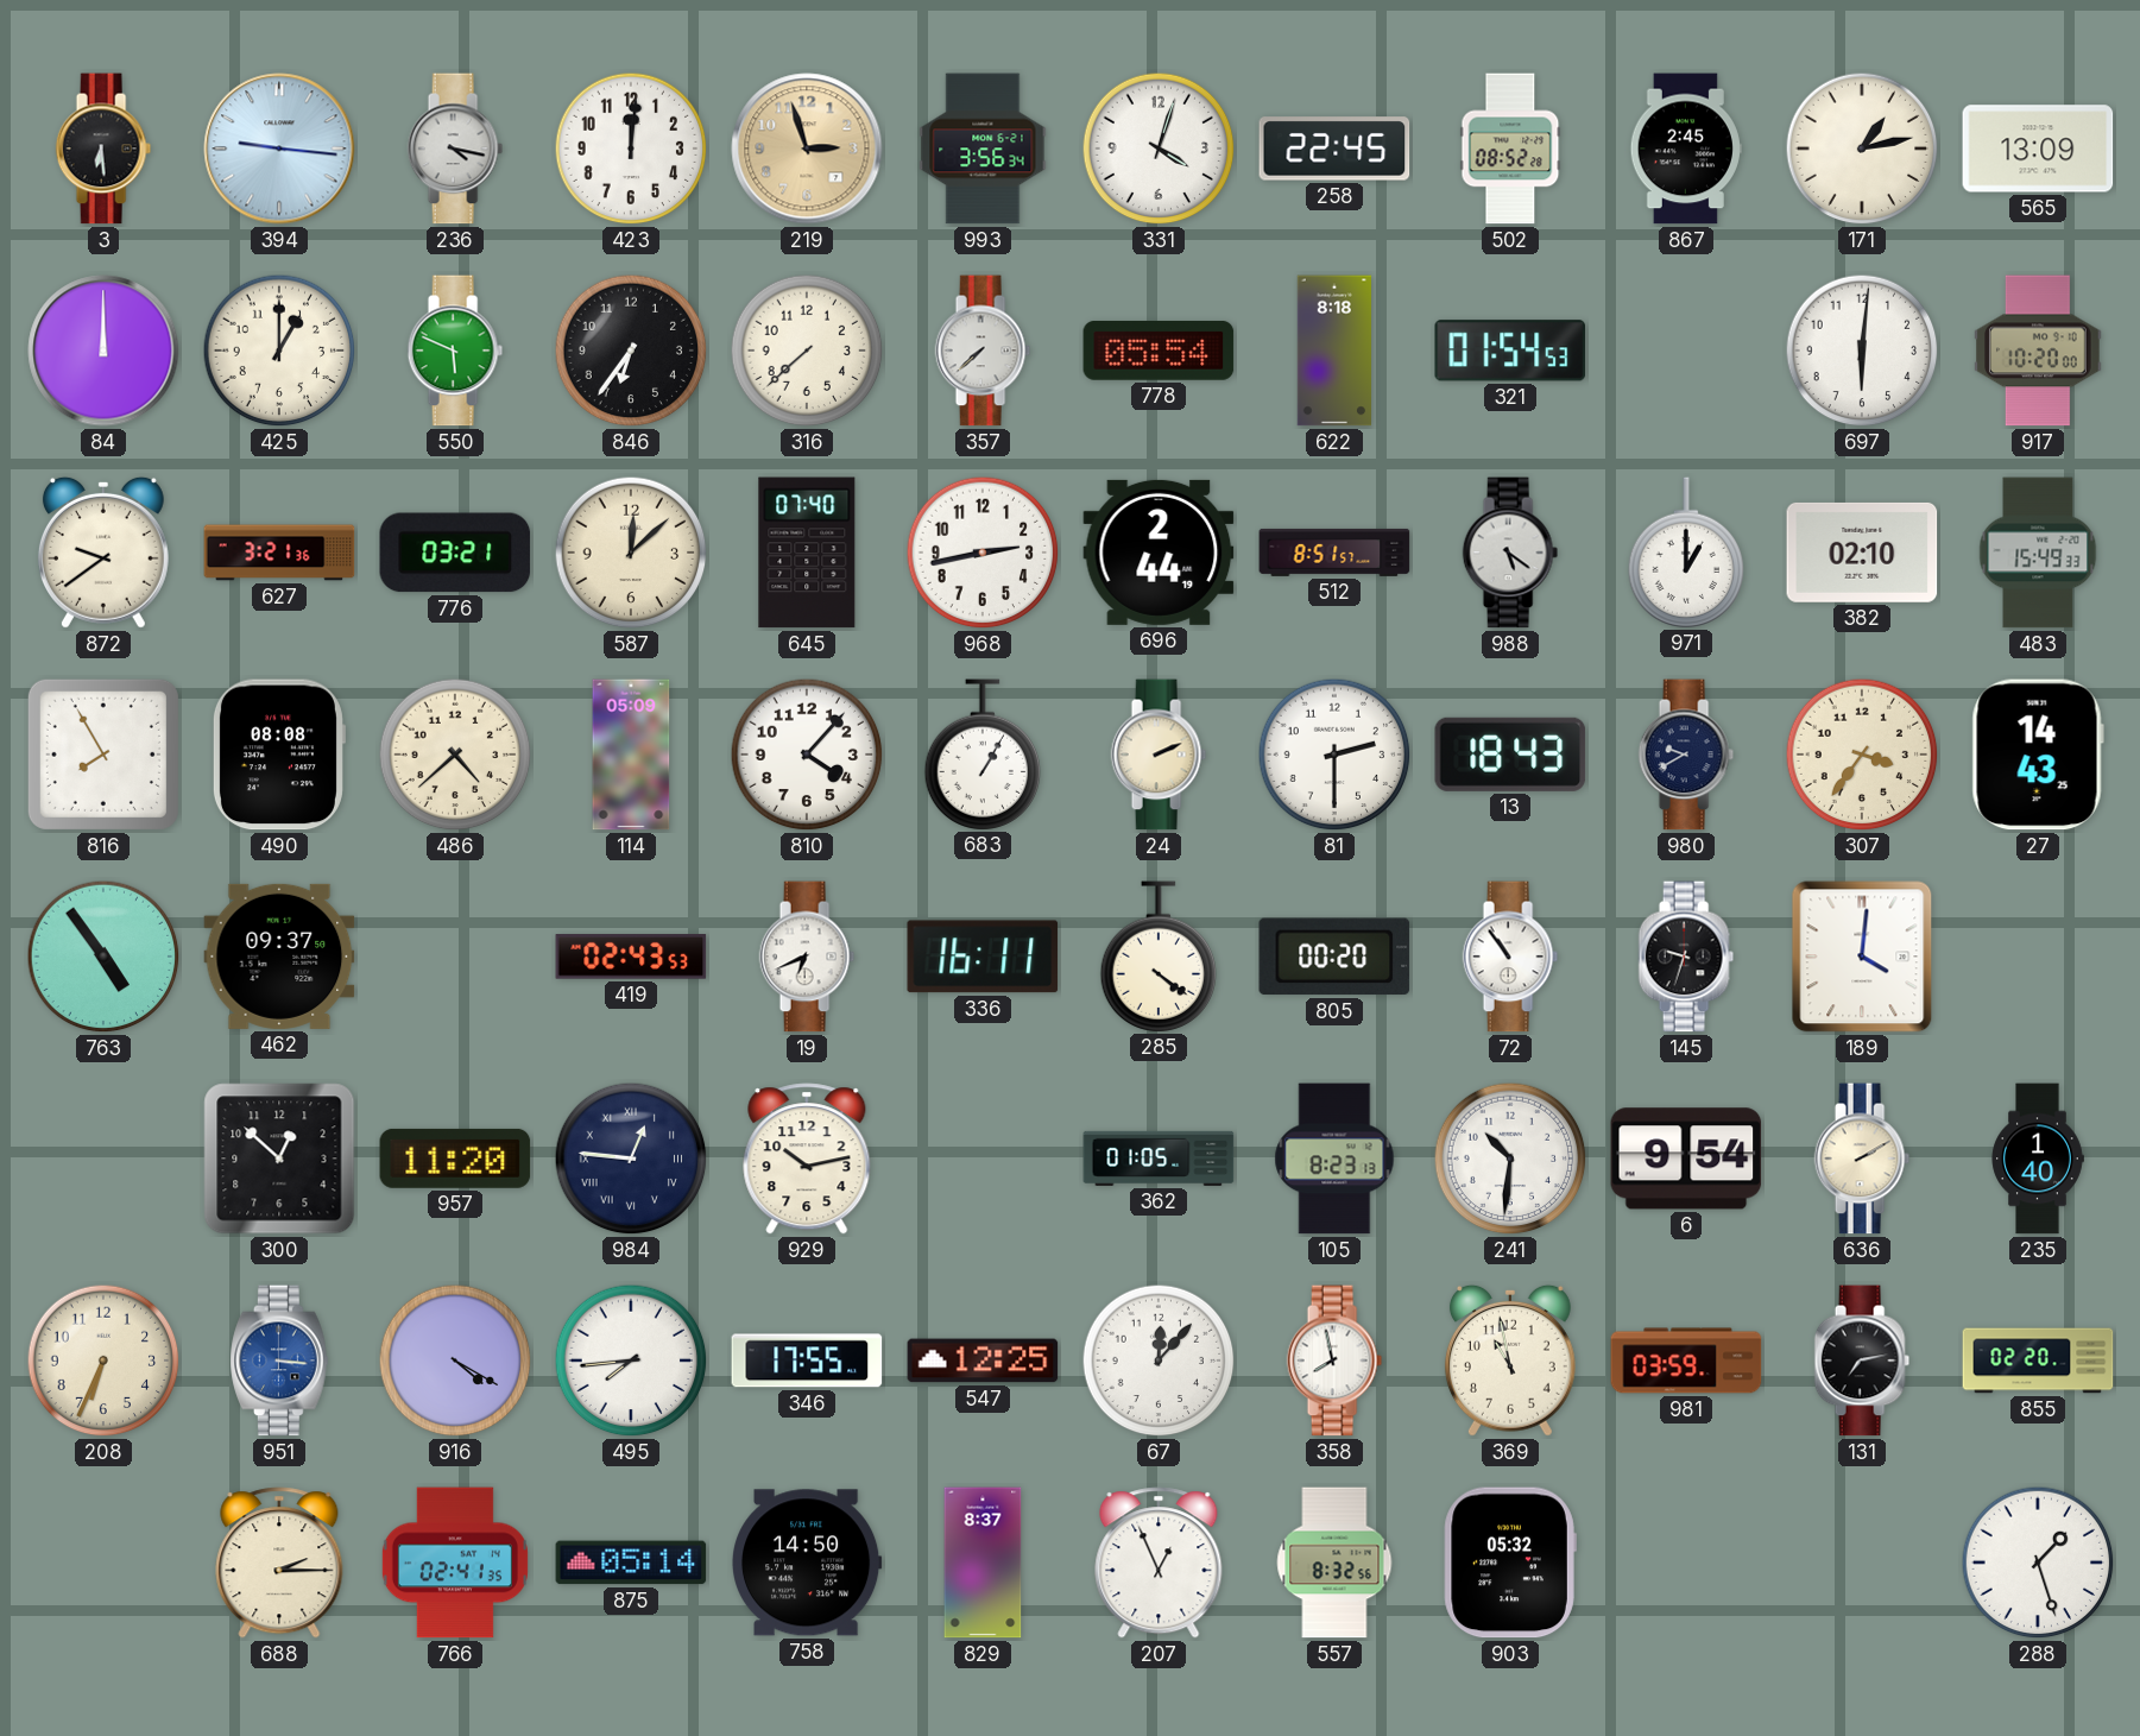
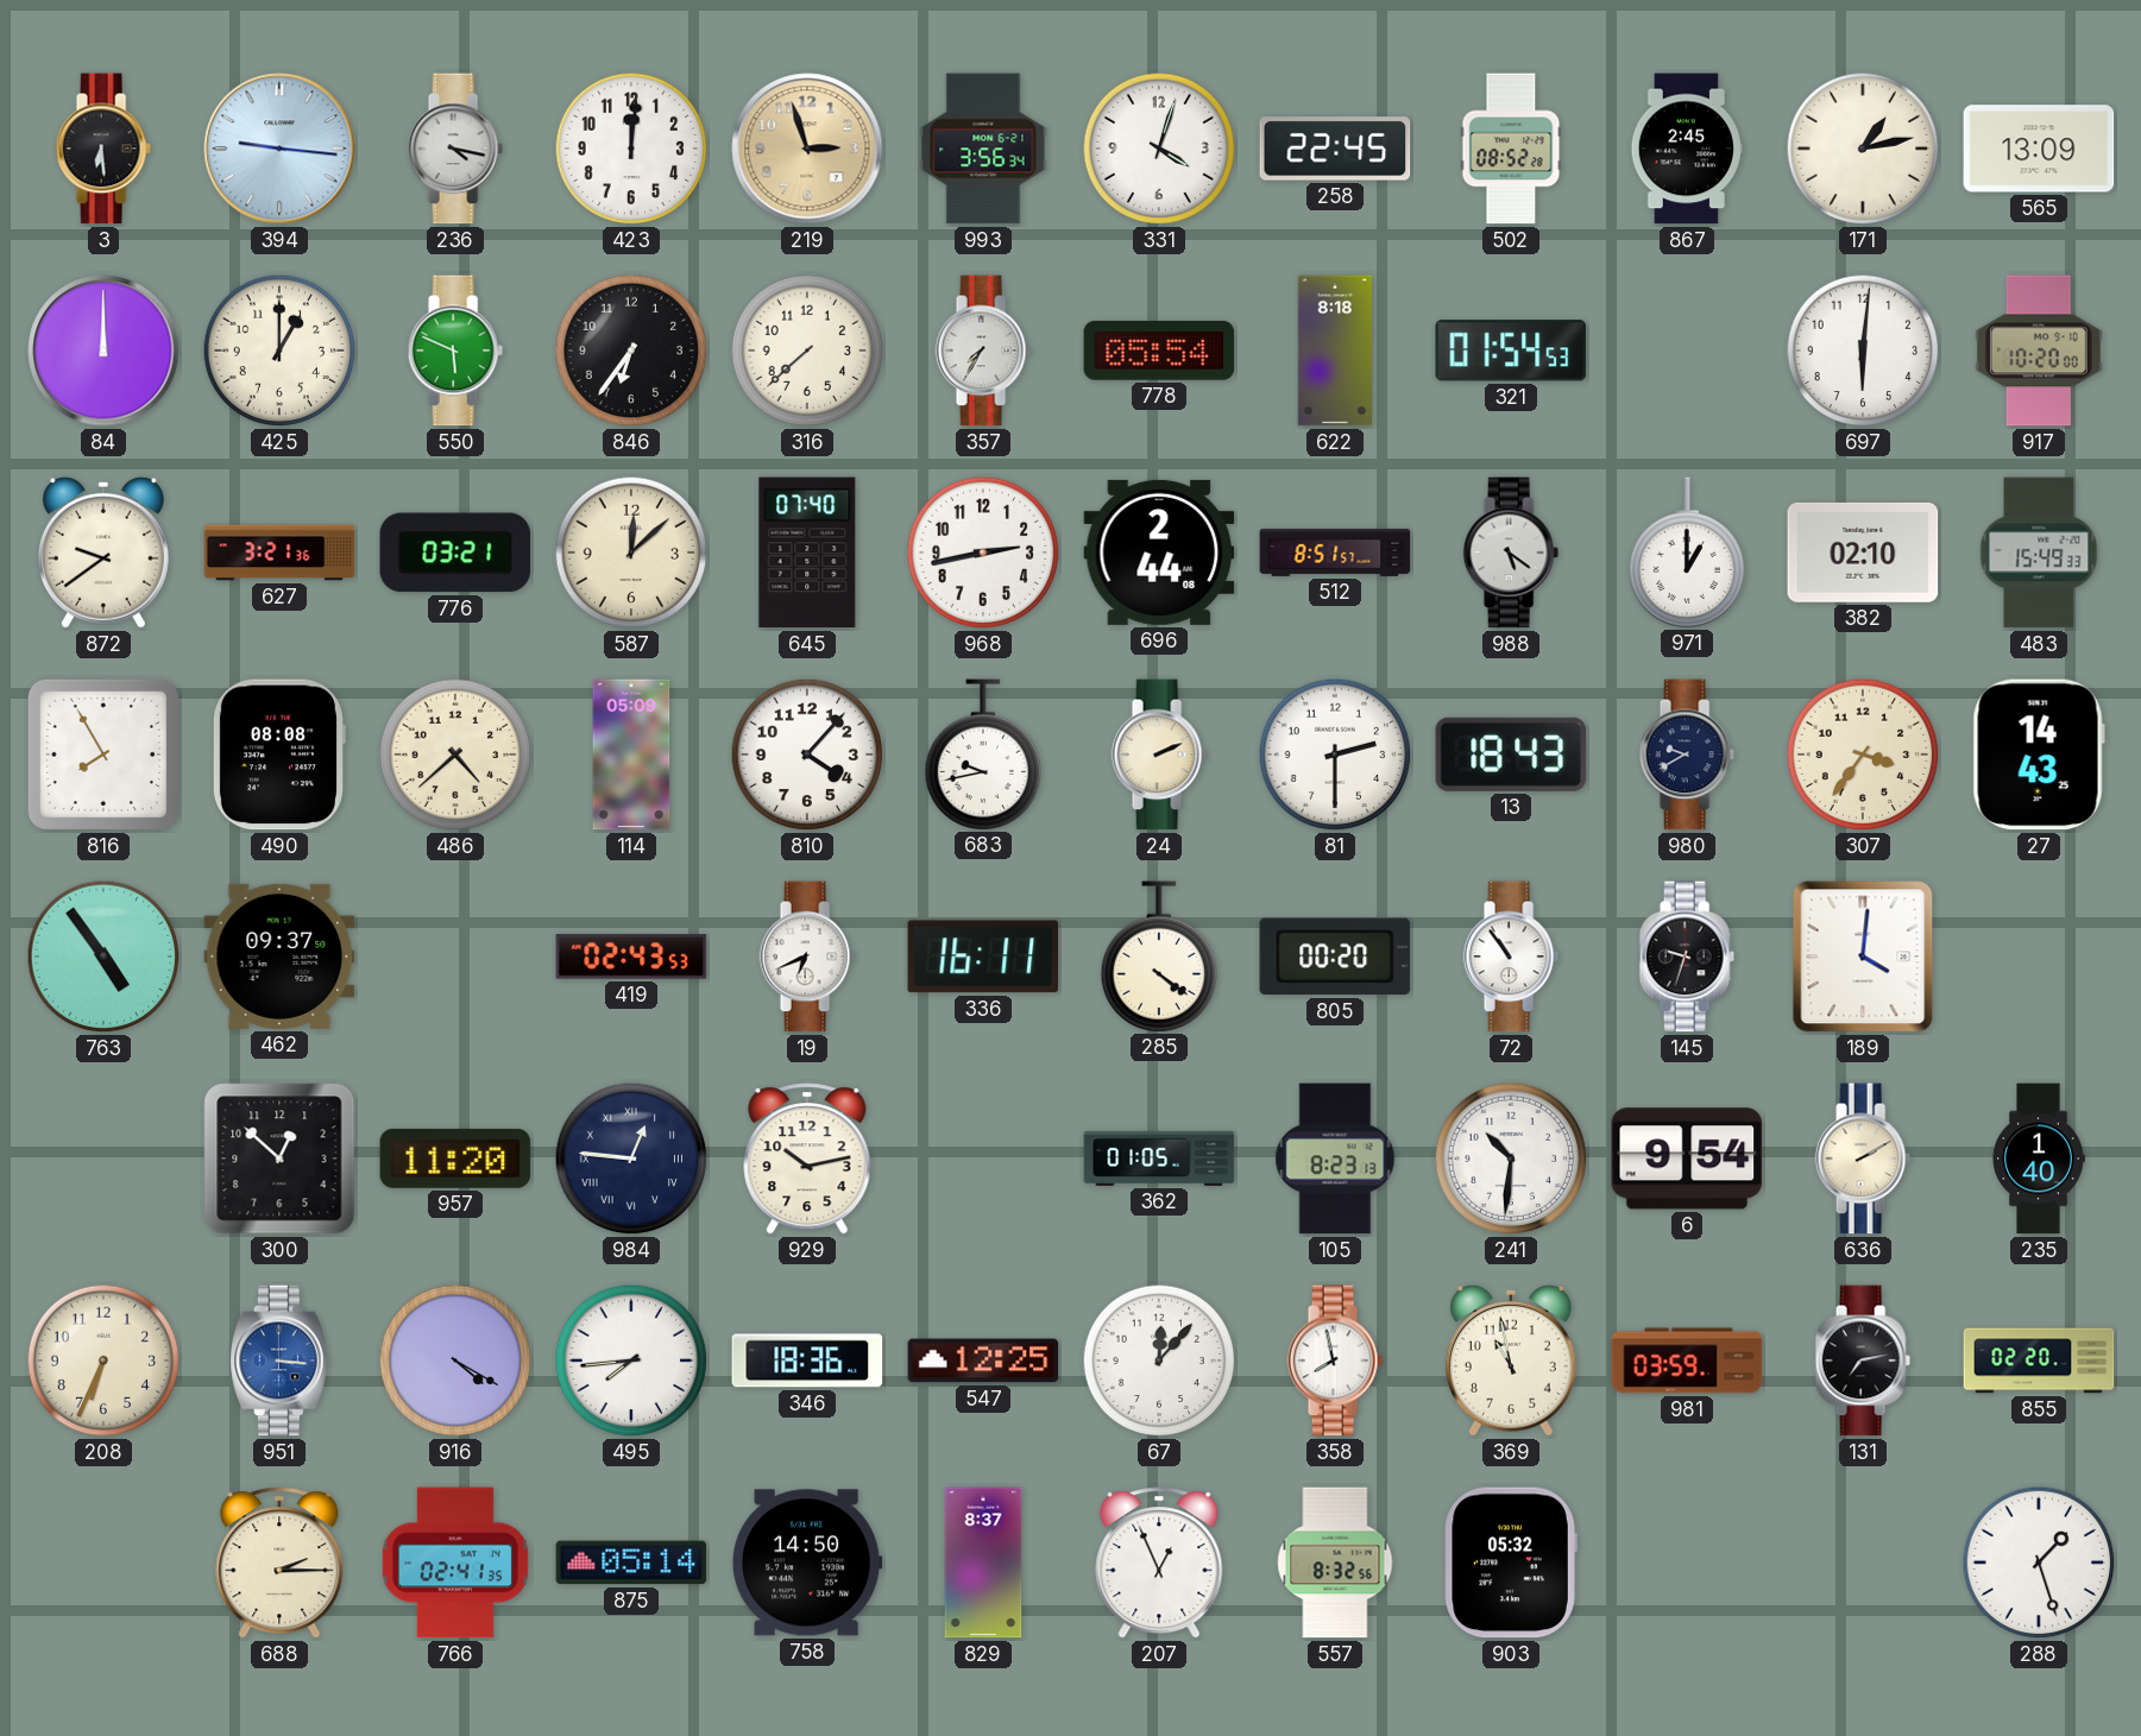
357: 7:38 -> 7:35
696: 2:44:19 -> 2:44:08
683: 1:05 -> 9:43
346: 17:55 -> 18:36
